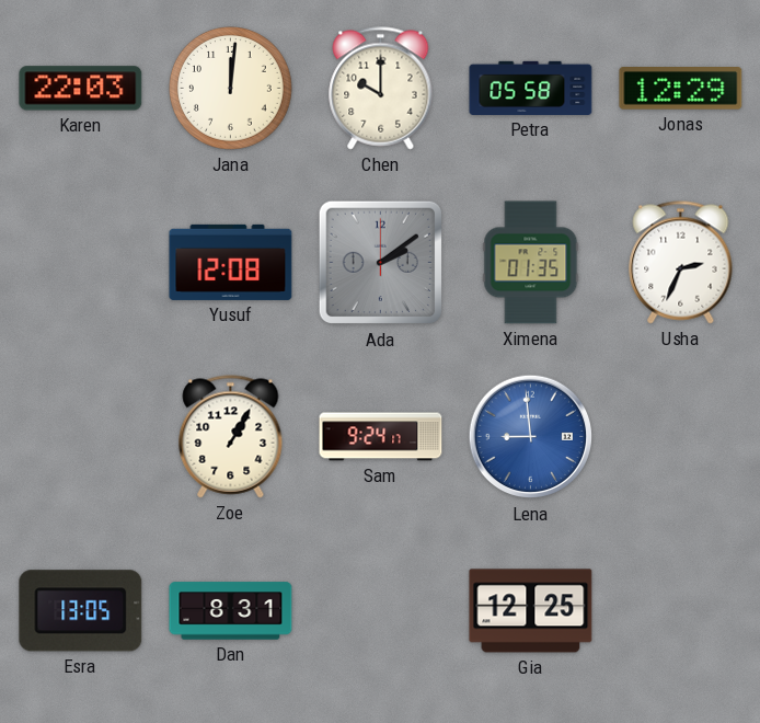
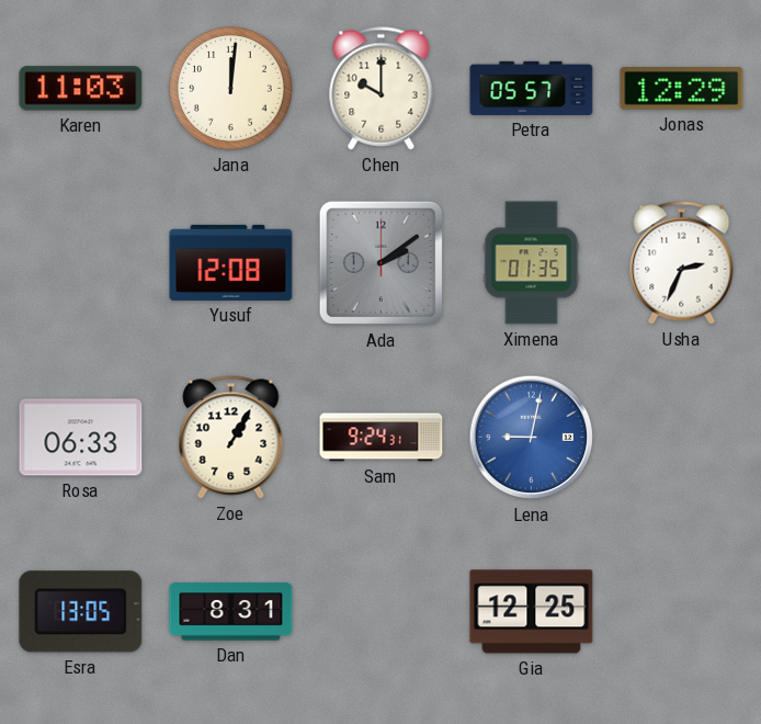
Karen: 22:03 -> 11:03
Petra: 05:58 -> 05:57
Rosa: none -> 06:33
Sam: 9:24:17 -> 9:24:31
Lena: 8:59 -> 9:02
